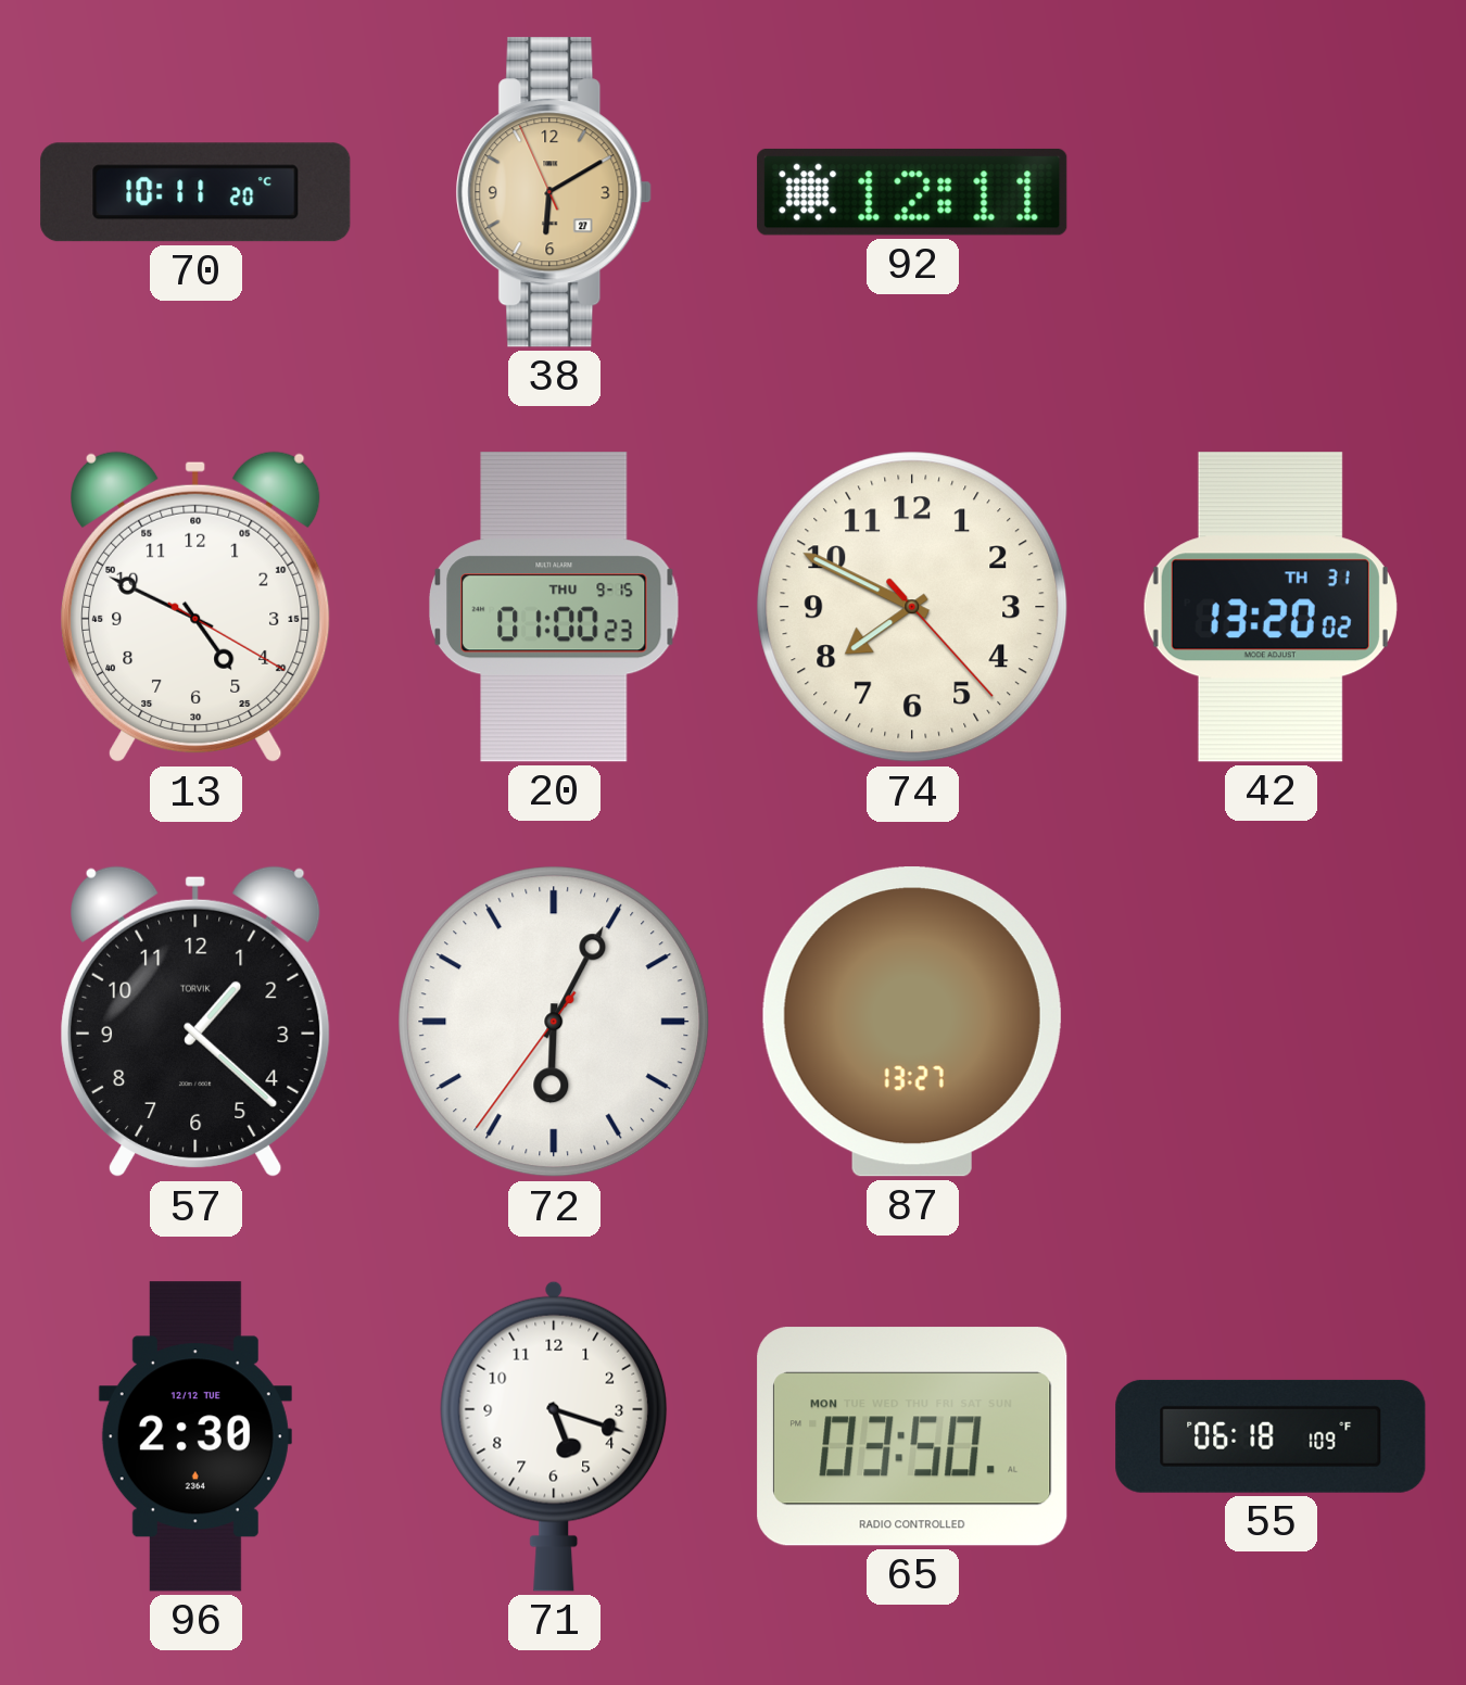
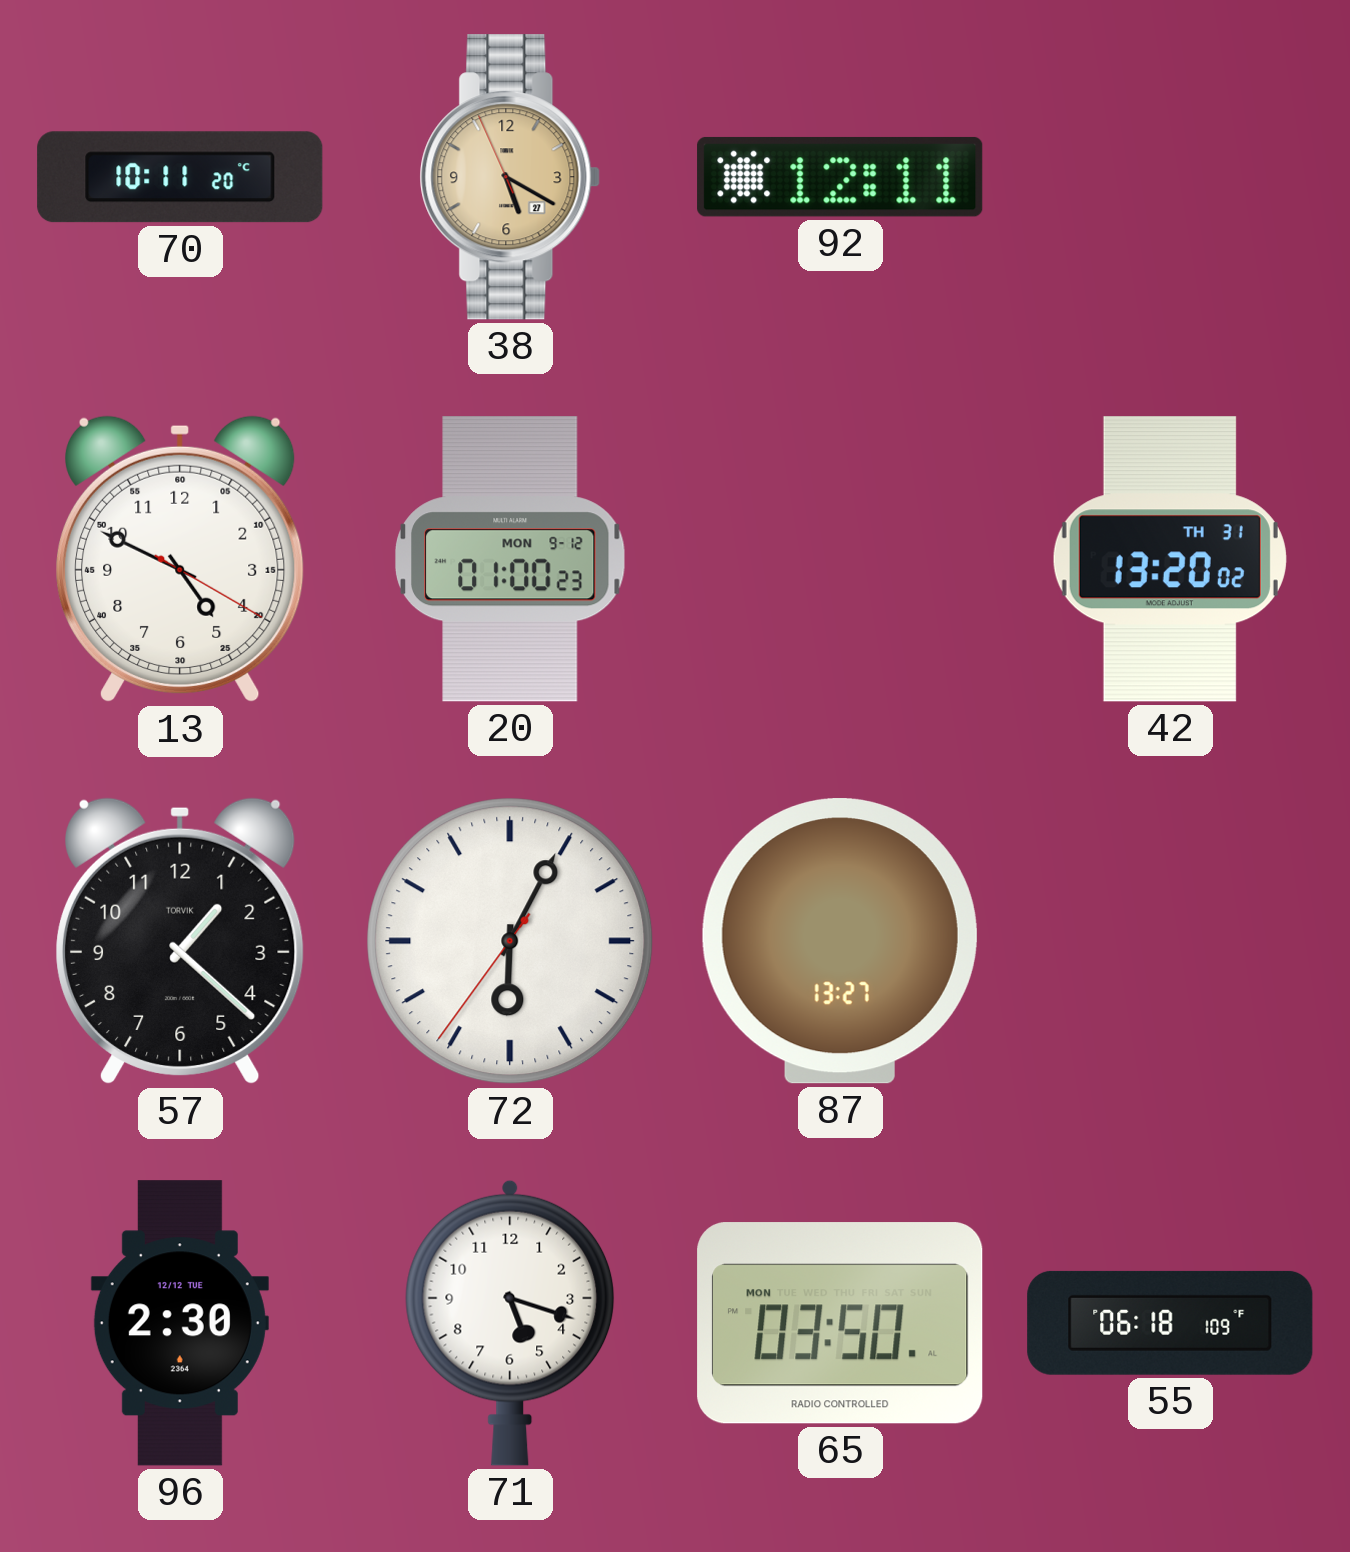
38: 6:09 -> 5:19
20 date: THU 9-15 -> MON 9-12
74: 7:49 -> none
